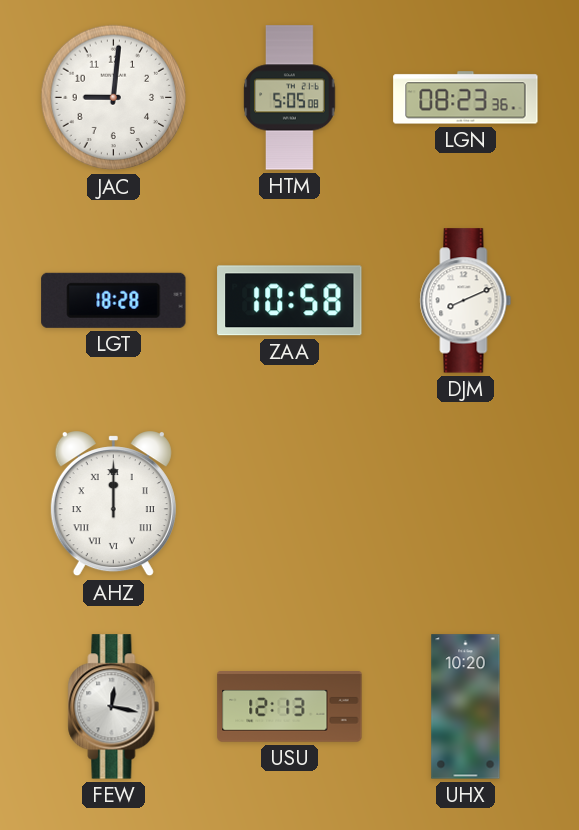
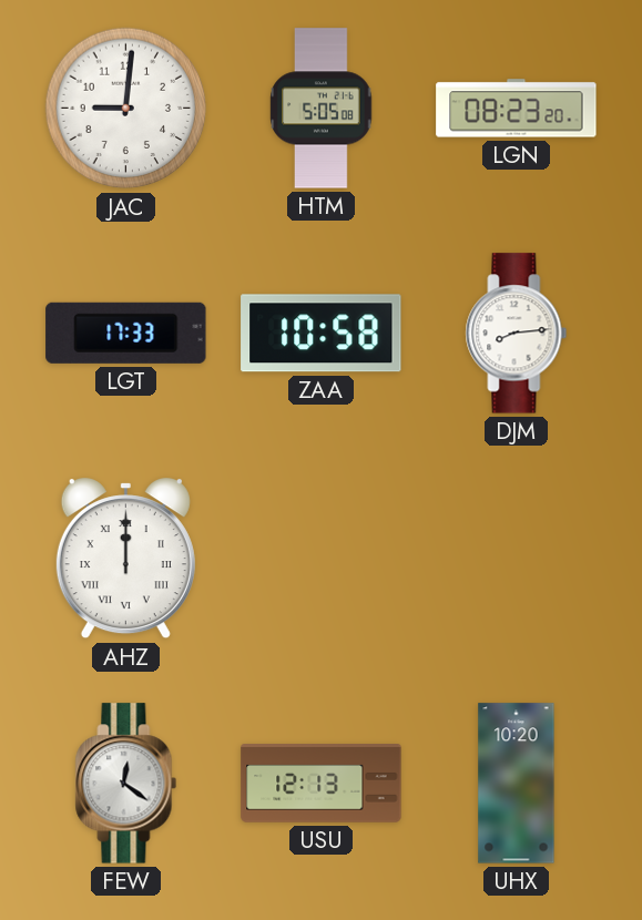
LGN: 08:23:36 -> 08:23:20
LGT: 18:28 -> 17:33
DJM: 8:11 -> 8:14
FEW: 12:17 -> 12:21
